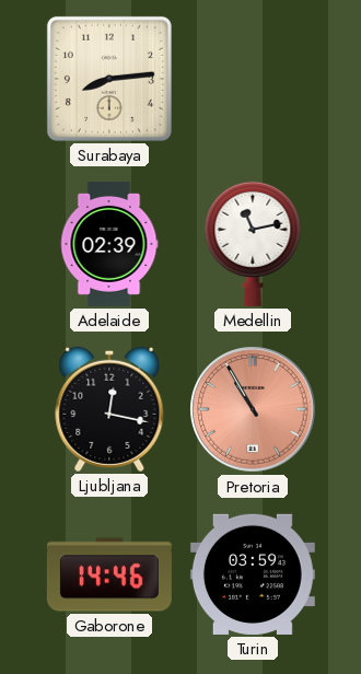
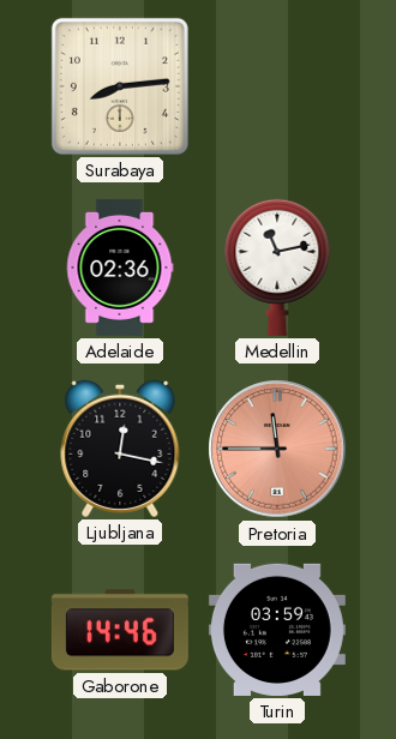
Adelaide: 02:39 -> 02:36
Pretoria: 10:55 -> 11:45
